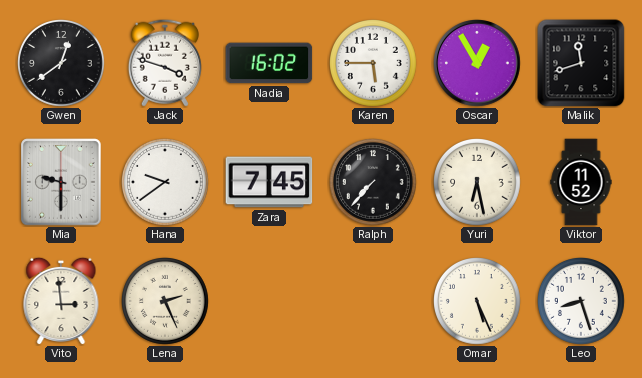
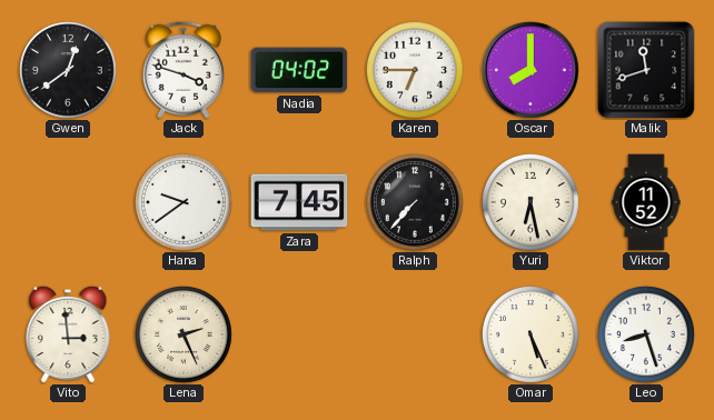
Nadia: 16:02 -> 04:02
Karen: 5:45 -> 6:45
Oscar: 12:55 -> 8:00
Mia: 9:30 -> none
